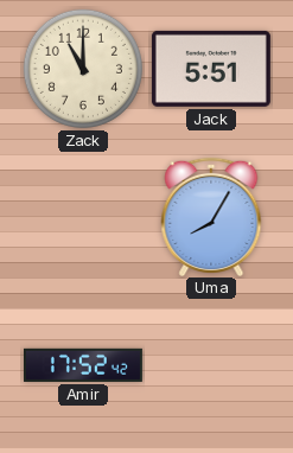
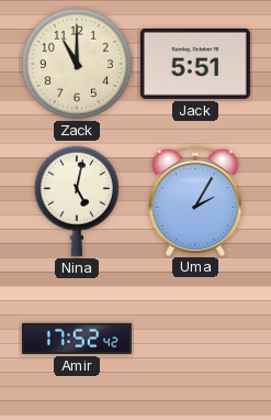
Nina: none -> 5:02
Uma: 8:05 -> 2:05
